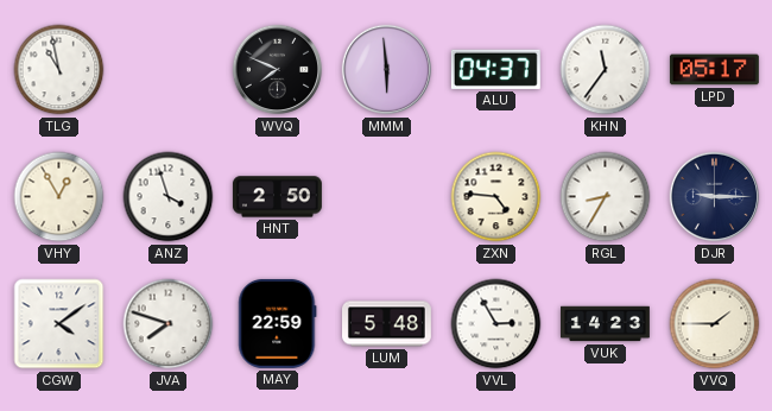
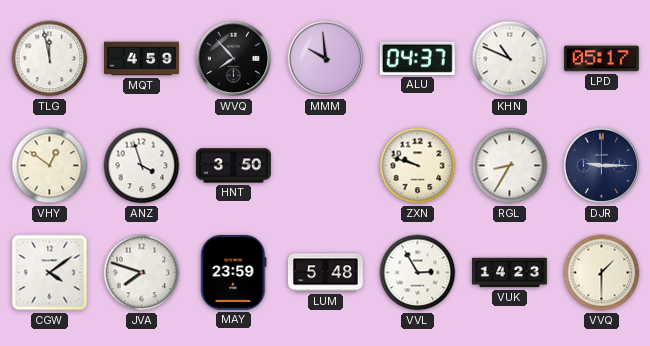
TLG: 10:58 -> 11:58
MQT: none -> 4:59
WVQ: 7:49 -> 7:53
MMM: 5:59 -> 9:59
KHN: 11:36 -> 10:49
VHY: 12:55 -> 12:51
HNT: 2:50 -> 3:50
ZXN: 4:46 -> 9:48
MAY: 22:59 -> 23:59
VVQ: 1:45 -> 1:30
